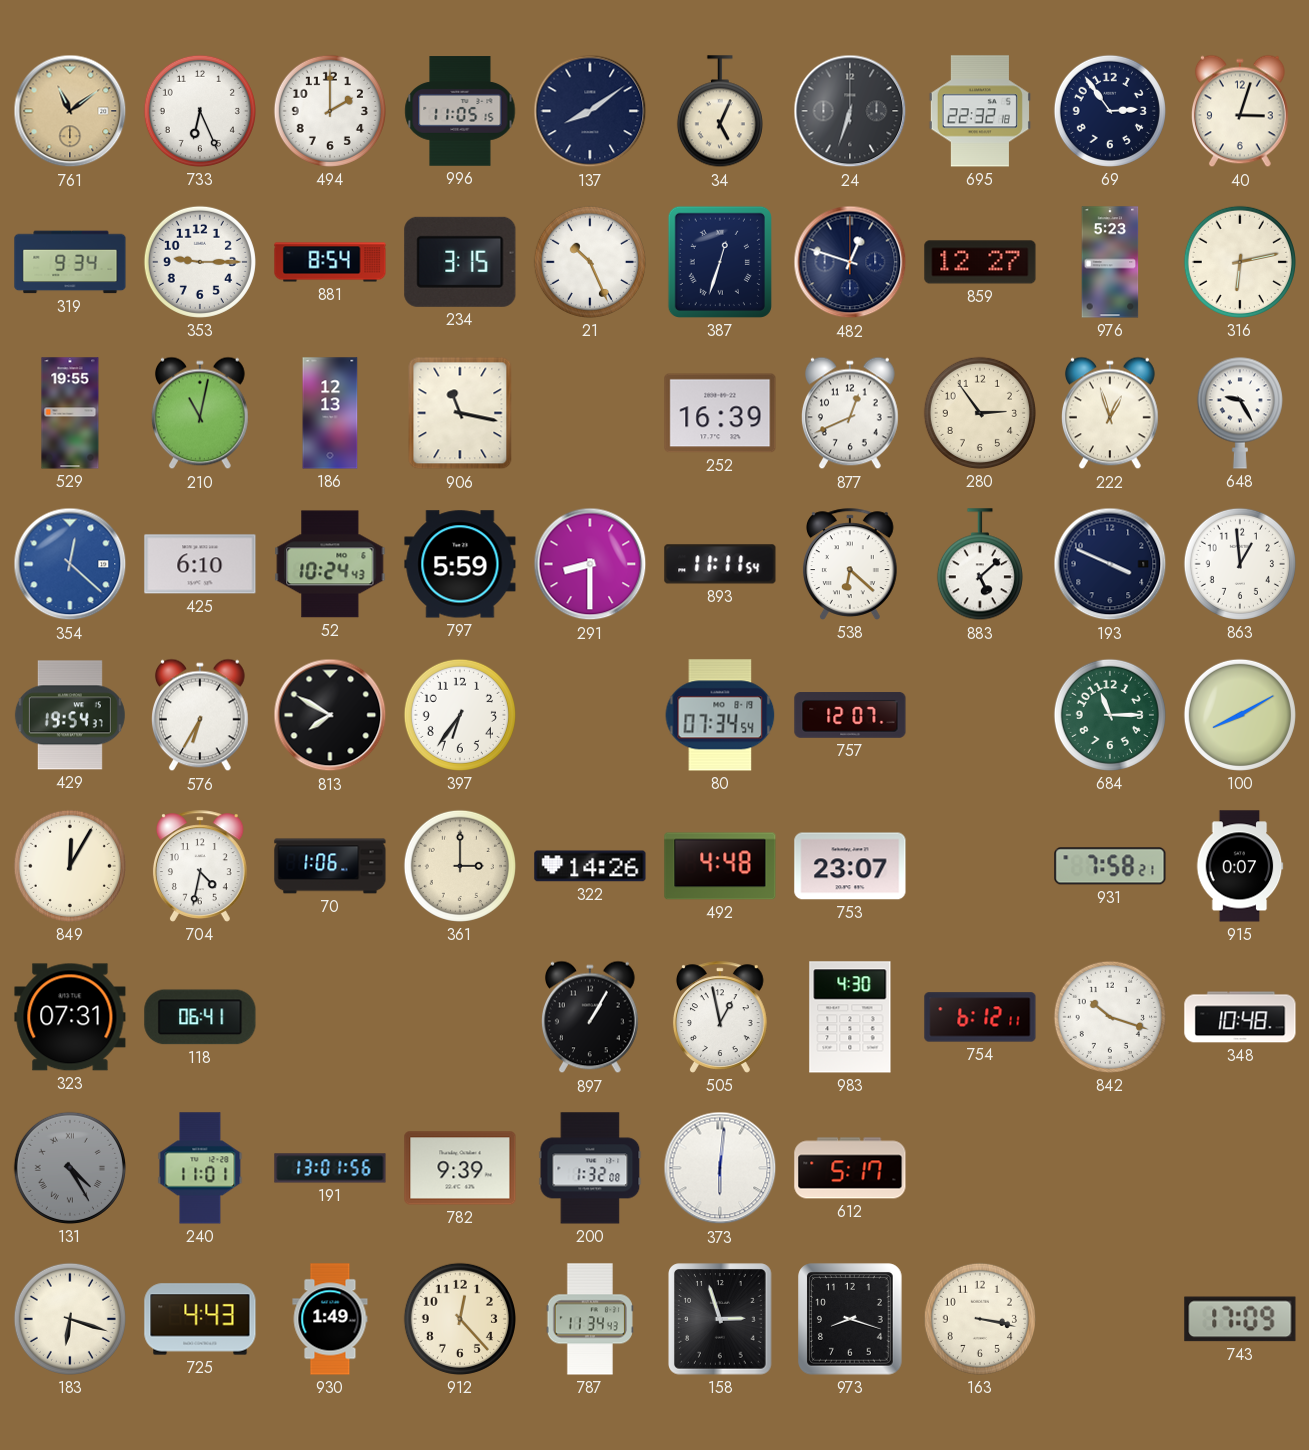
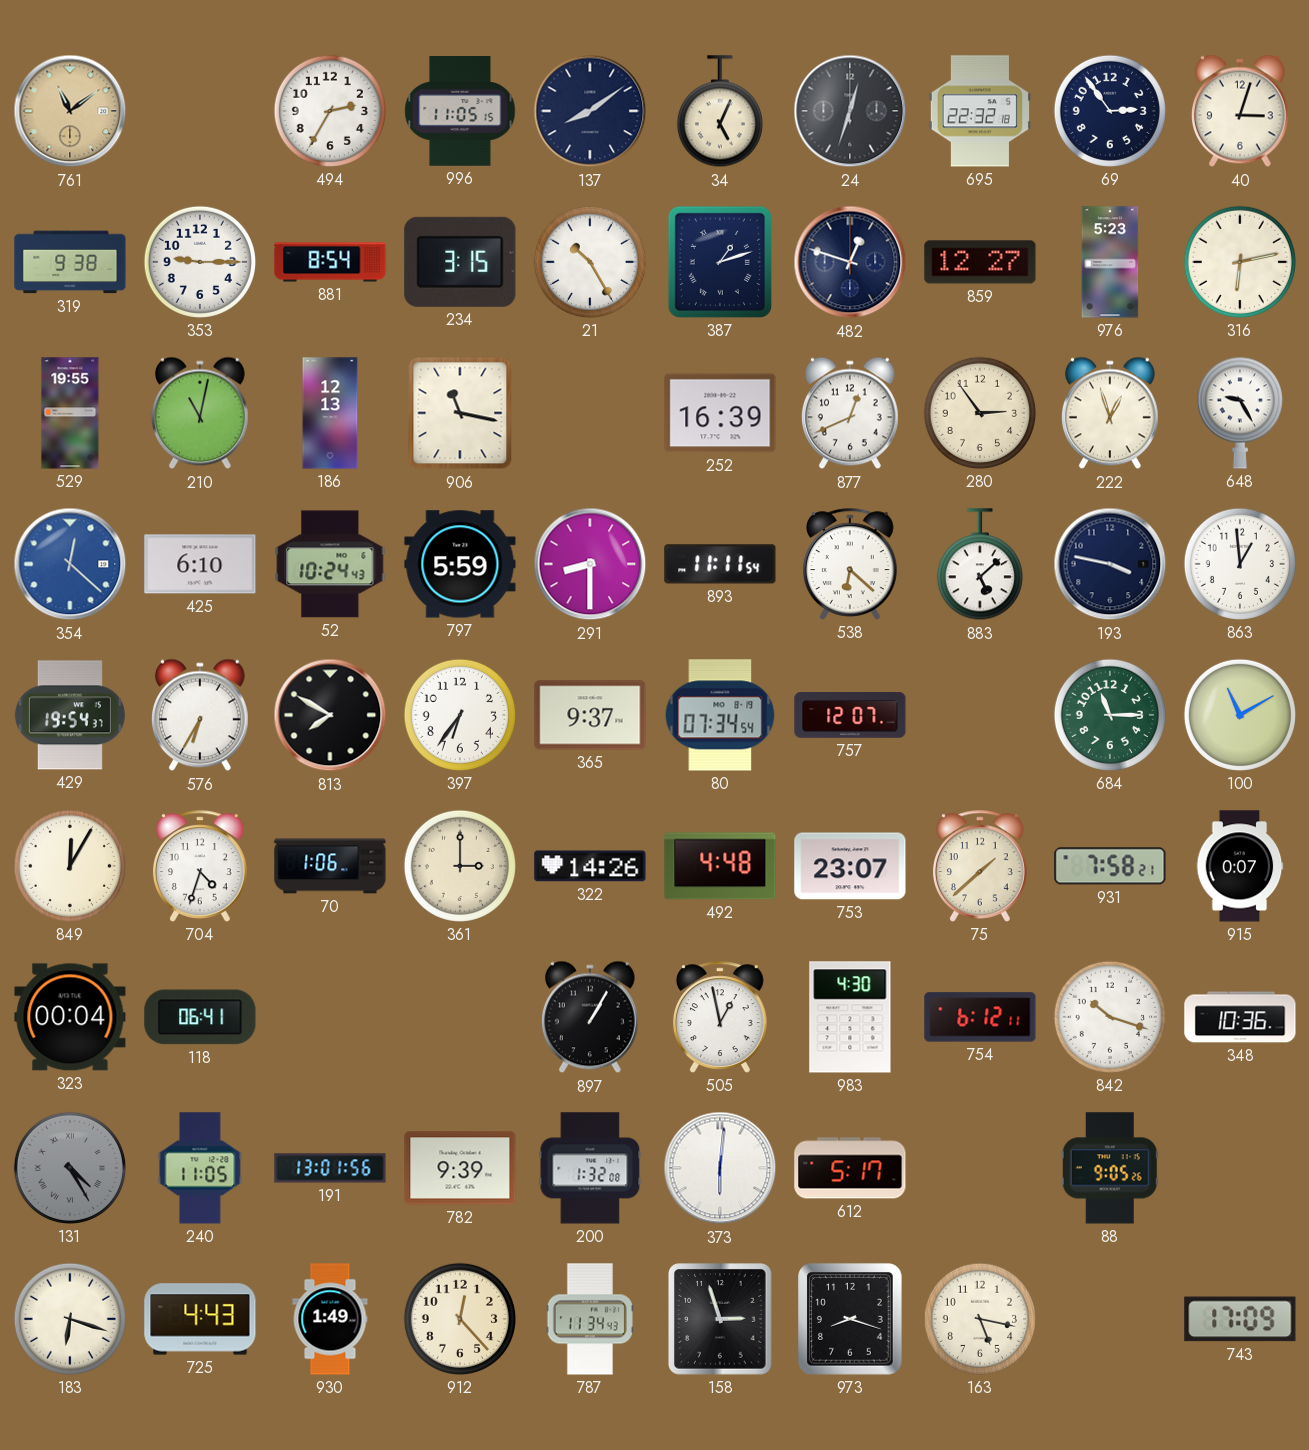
733: 6:26 -> none
494: 2:00 -> 2:35
24: 6:33 -> 12:33
319: 9:34 -> 9:38
21: 10:26 -> 10:25
387: 12:33 -> 1:12
193: 3:49 -> 3:47
365: none -> 9:37
100: 8:10 -> 11:10
704: 4:32 -> 4:33
75: none -> 1:38
323: 07:31 -> 00:04
348: 10:48 -> 10:36
240: 11:01 -> 11:05
88: none -> 9:05
163: 3:17 -> 5:17
